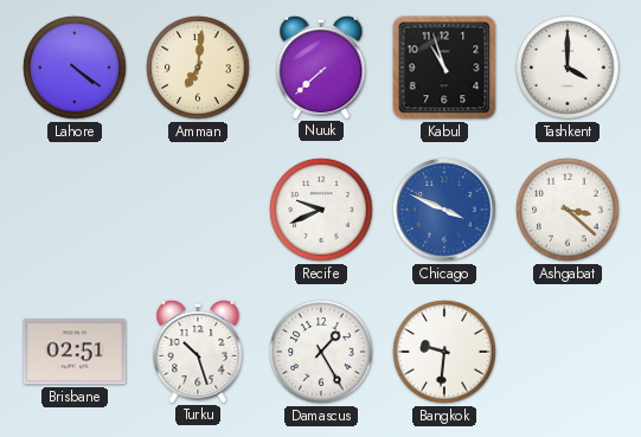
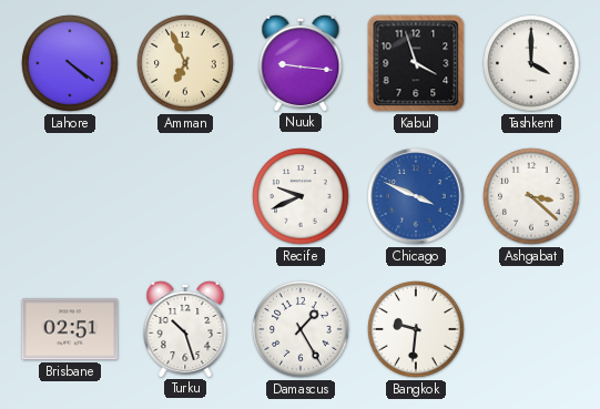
Amman: 7:01 -> 6:56
Nuuk: 7:38 -> 9:16
Kabul: 10:57 -> 3:57
